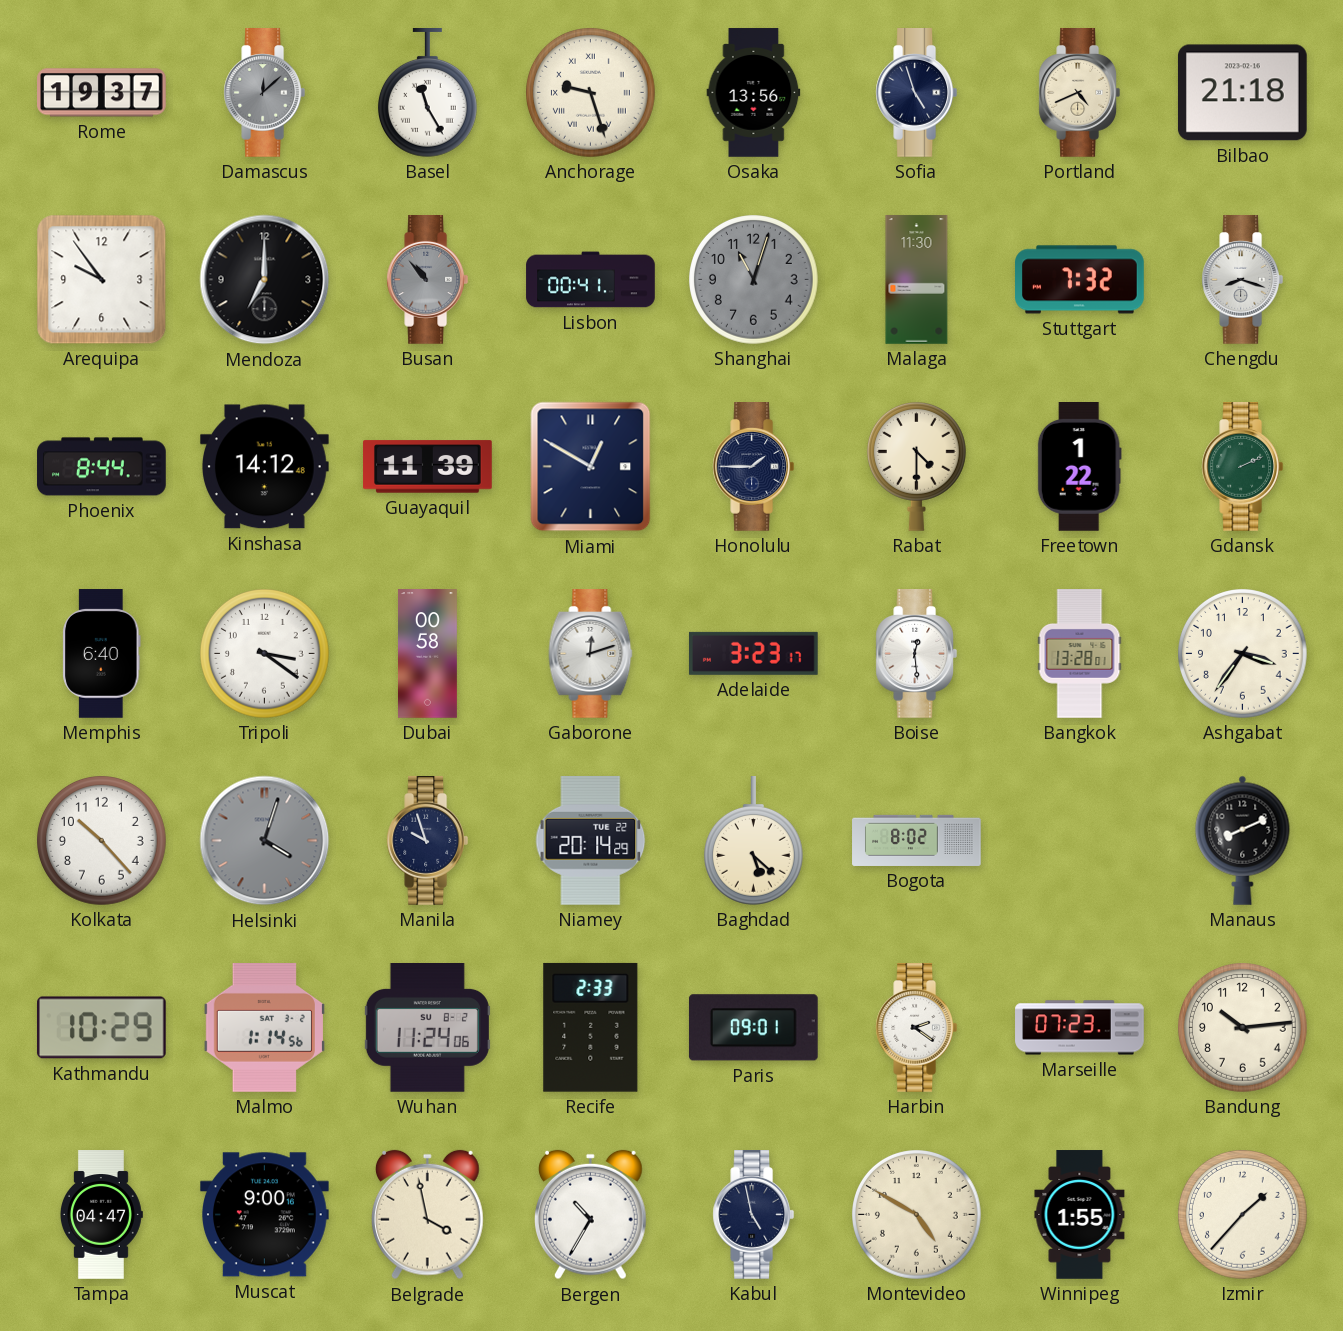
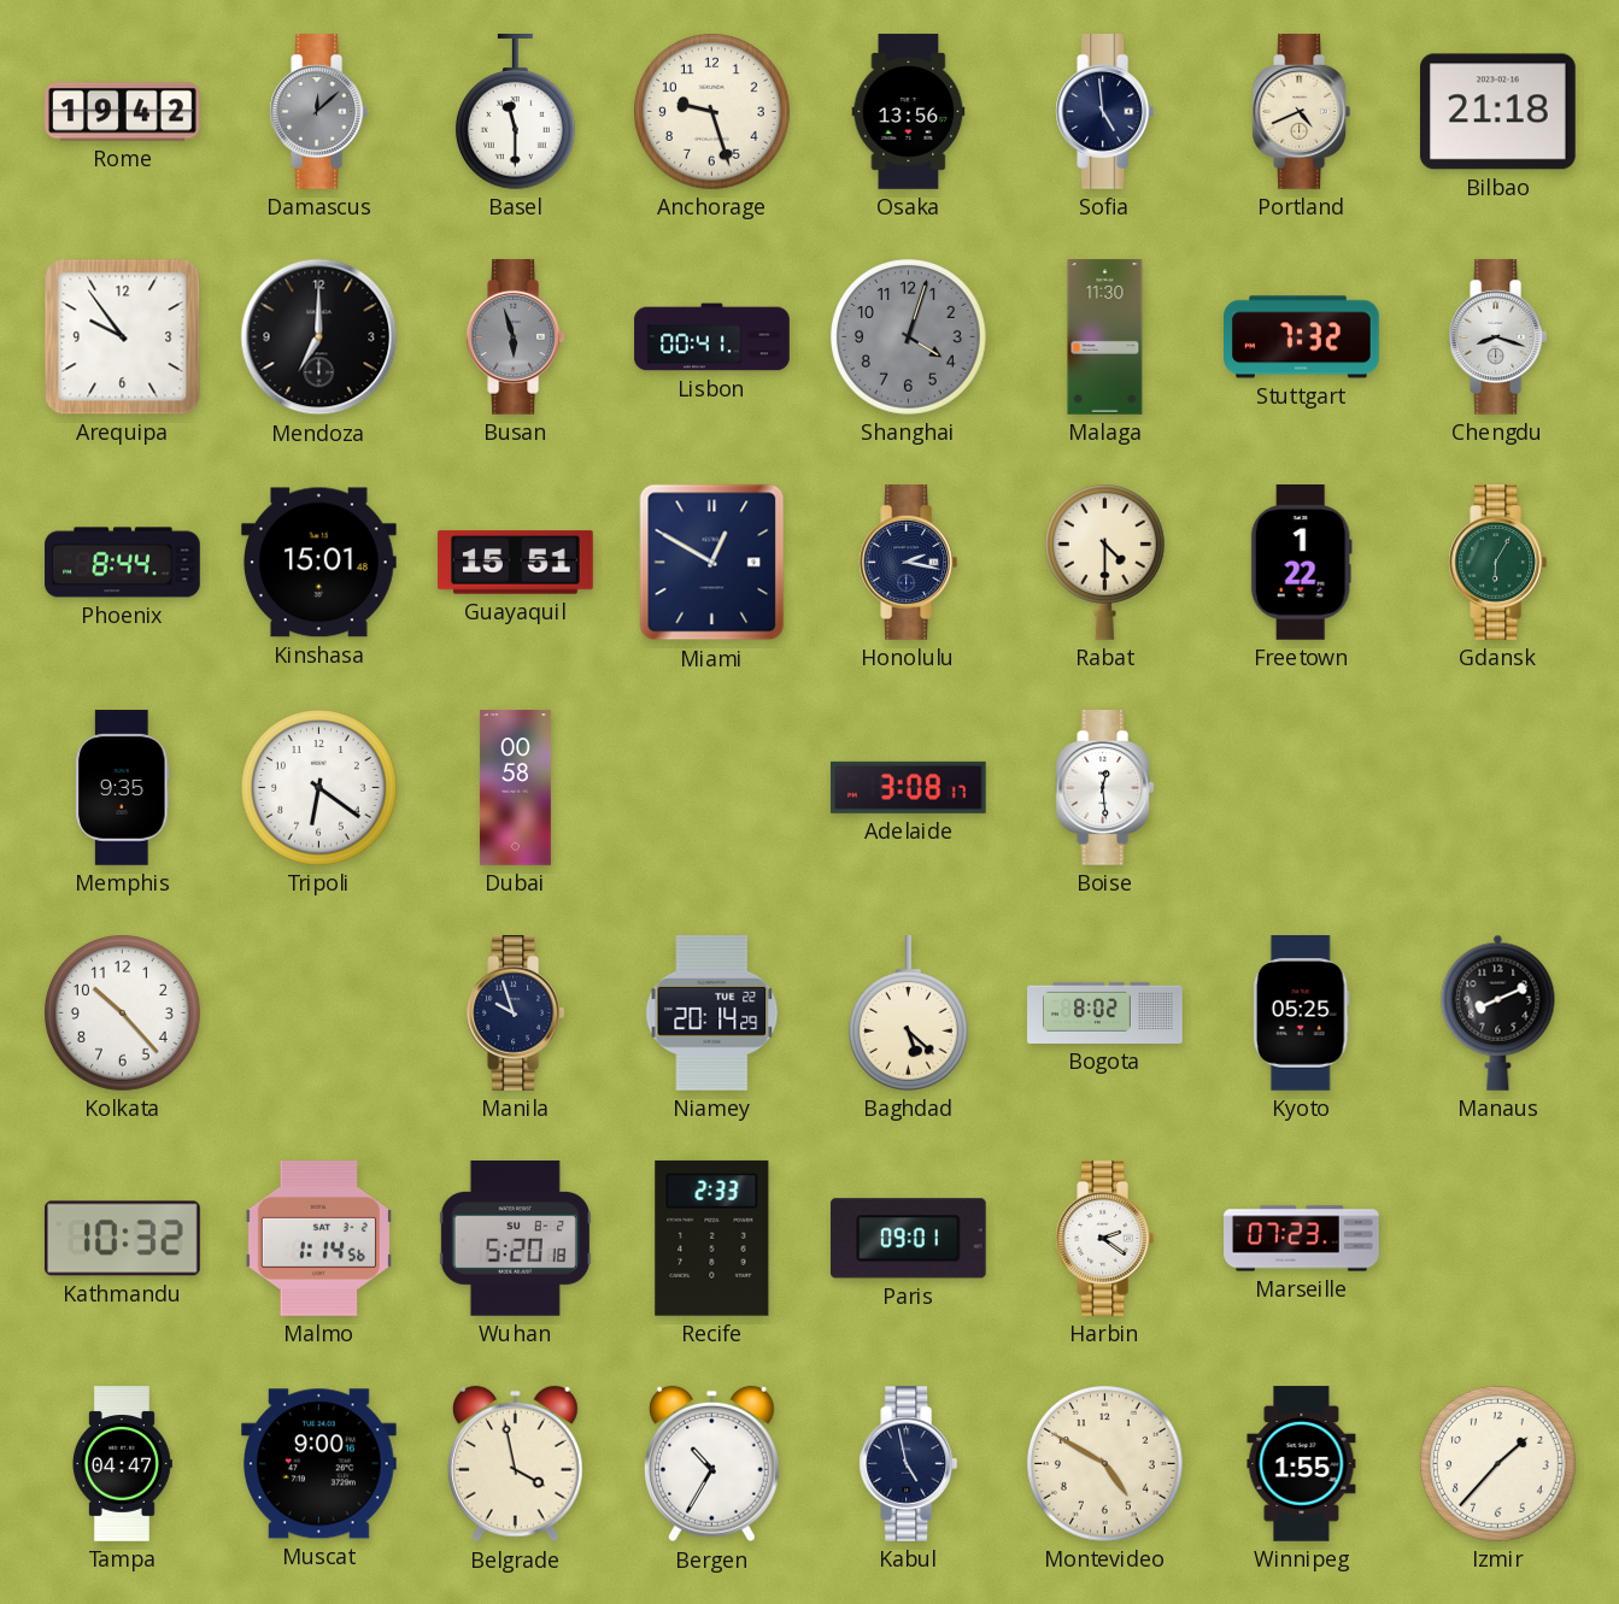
Rome: 19:37 -> 19:42
Basel: 11:25 -> 11:30
Anchorage numerals: Roman -> Arabic
Sofia: 4:57 -> 4:59
Busan: 10:53 -> 5:57
Shanghai: 11:03 -> 4:03
Kinshasa: 14:12 -> 15:01
Guayaquil: 11:39 -> 15:51
Honolulu: 1:45 -> 2:17
Gdansk: 2:11 -> 6:05
Memphis: 6:40 -> 9:35
Tripoli: 3:21 -> 6:21
Gaborone: 12:12 -> none
Adelaide: 3:23 -> 3:08
Bangkok: 13:28 -> none
Ashgabat: 3:36 -> none
Helsinki: 4:03 -> none
Kyoto: none -> 05:25
Kathmandu: 10:29 -> 10:32
Wuhan: 11:24 -> 5:20
Bandung: 10:14 -> none
